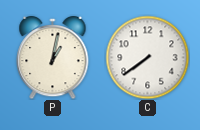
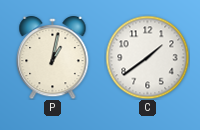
C: 7:39 -> 1:39
